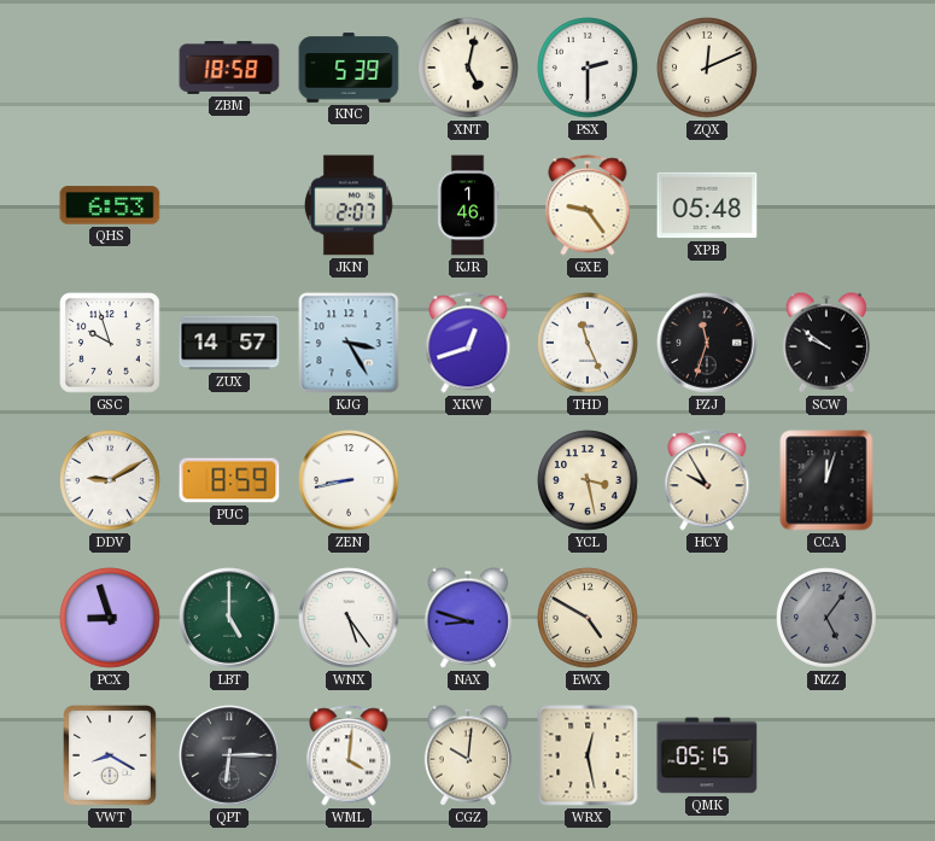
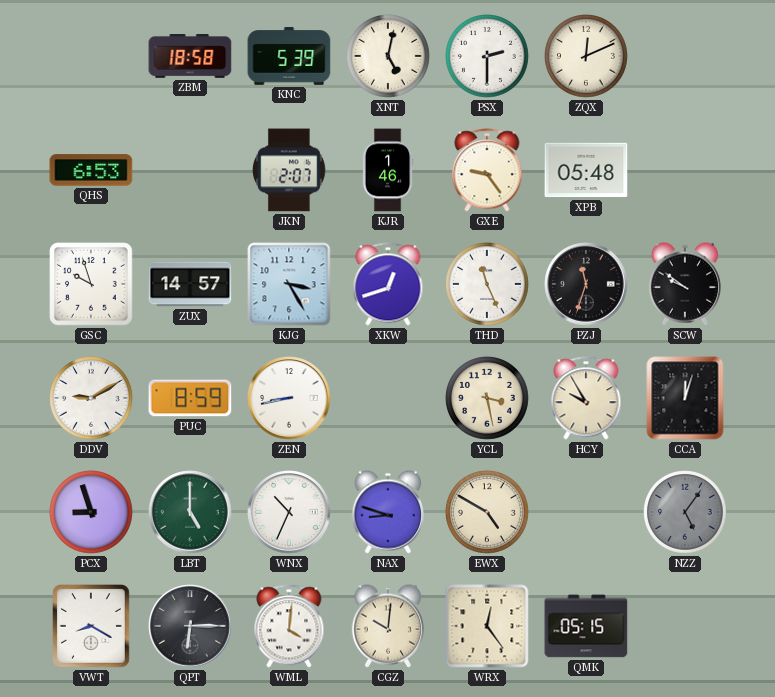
WNX: 5:24 -> 10:34
WRX: 12:28 -> 12:24
